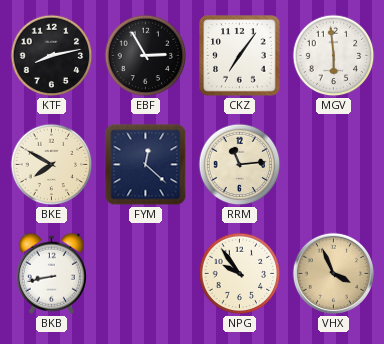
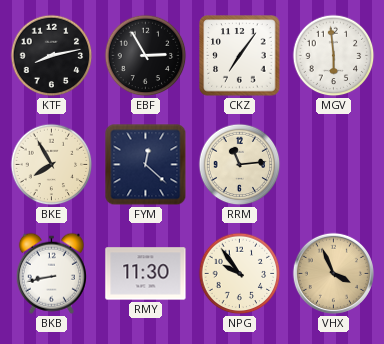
BKE: 7:50 -> 7:55
RMY: none -> 11:30
